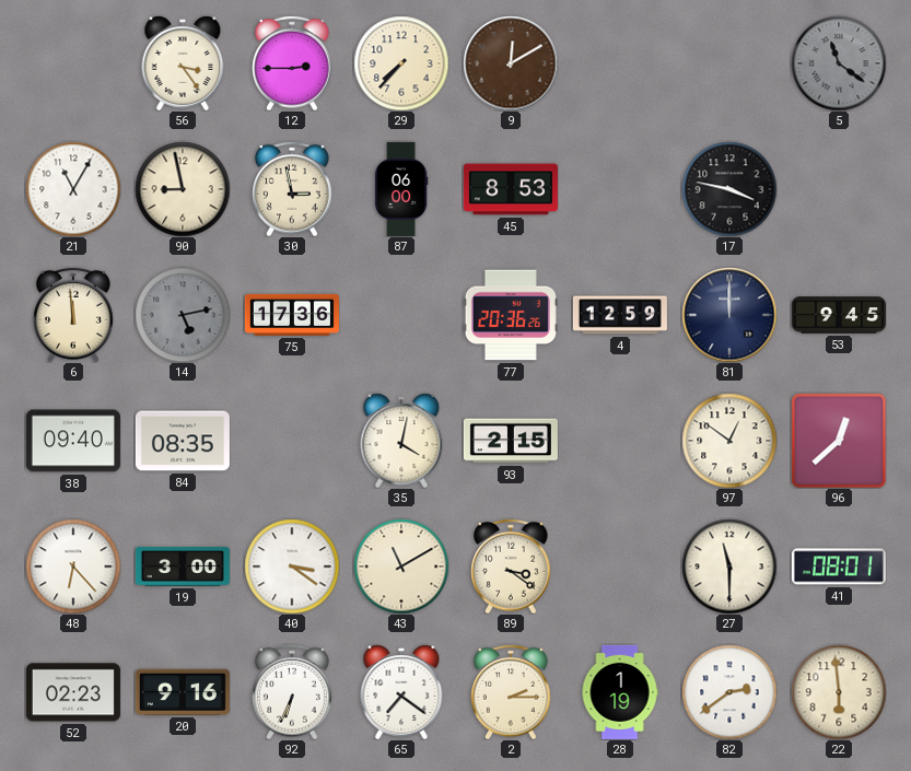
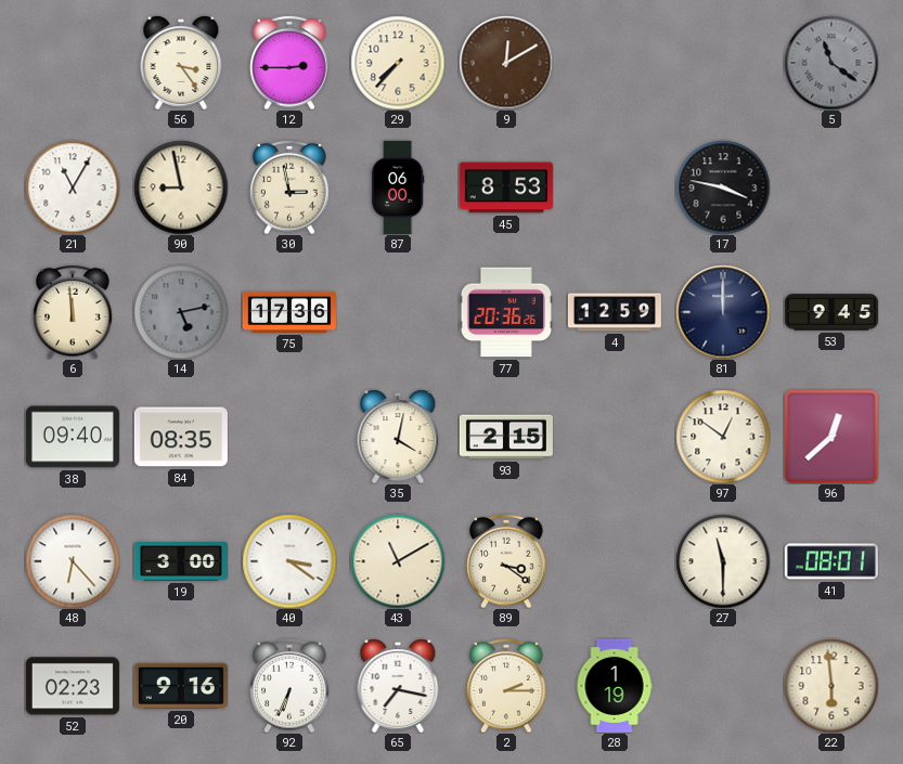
65: 7:21 -> 7:17
82: 2:39 -> none
